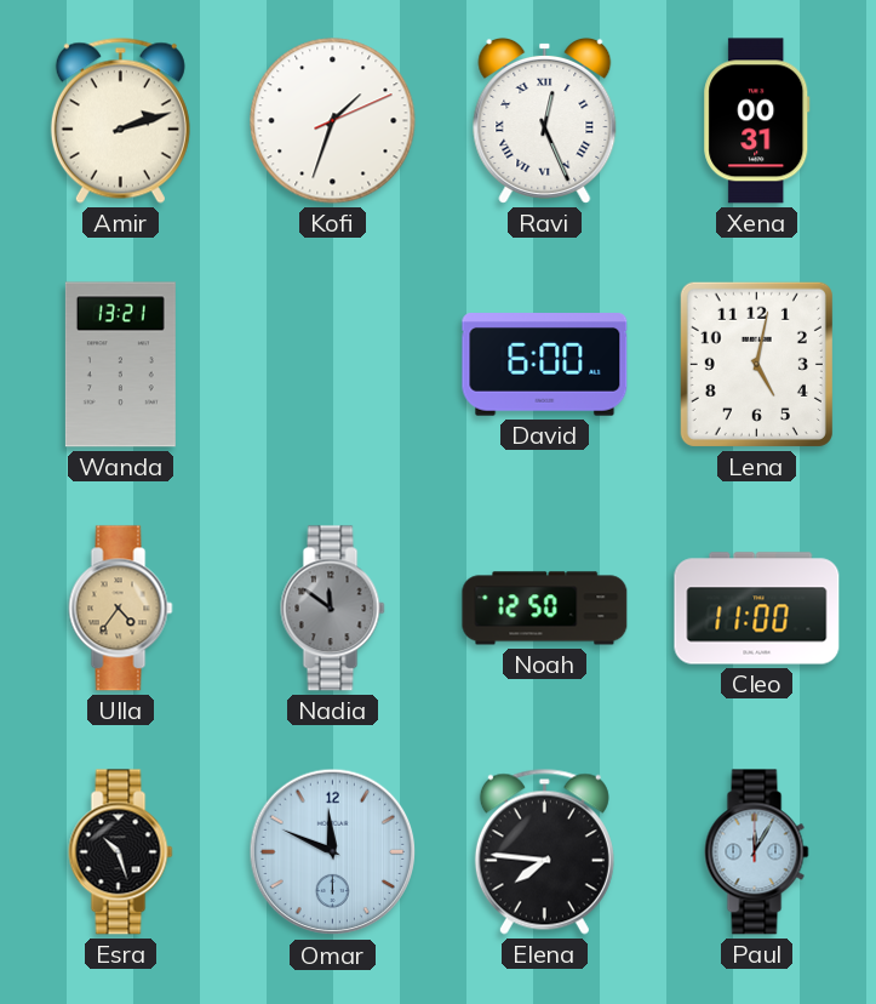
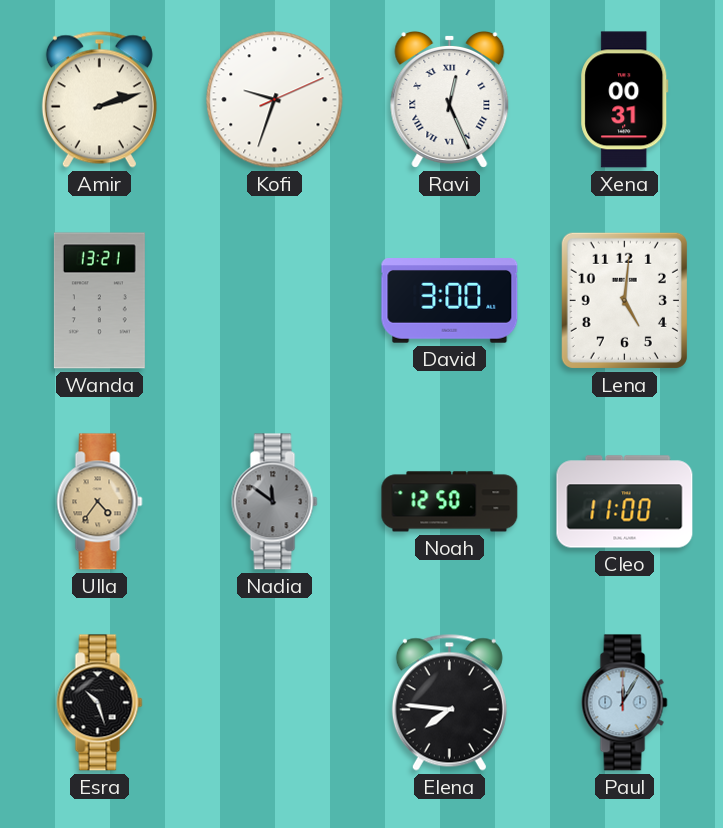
Kofi: 1:33 -> 9:33
David: 6:00 -> 3:00
Lena: 5:02 -> 5:01
Omar: 11:49 -> none
